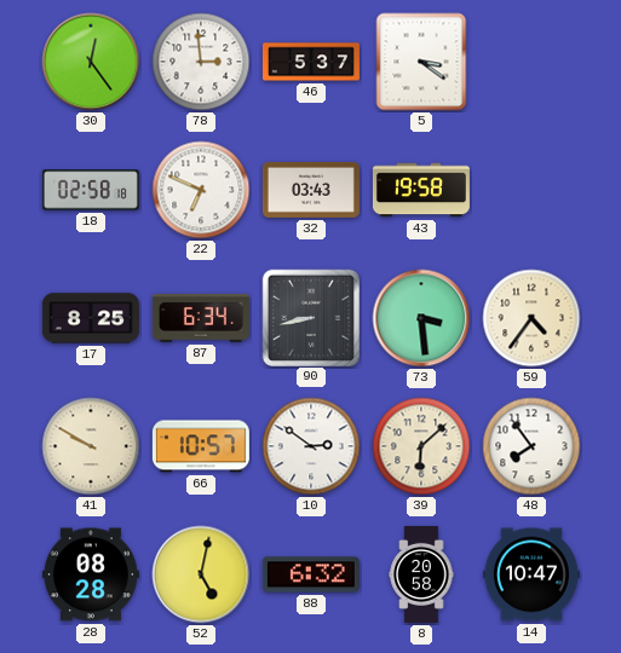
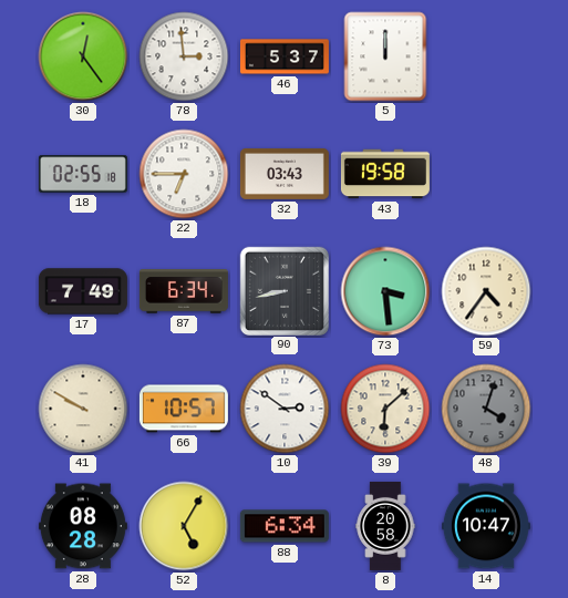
5: 3:21 -> 12:00
18: 02:58 -> 02:55
22: 6:49 -> 6:45
17: 8:25 -> 7:49
48: 7:54 -> 4:03
48 dial: white -> grey
52: 5:02 -> 5:05
88: 6:32 -> 6:34
